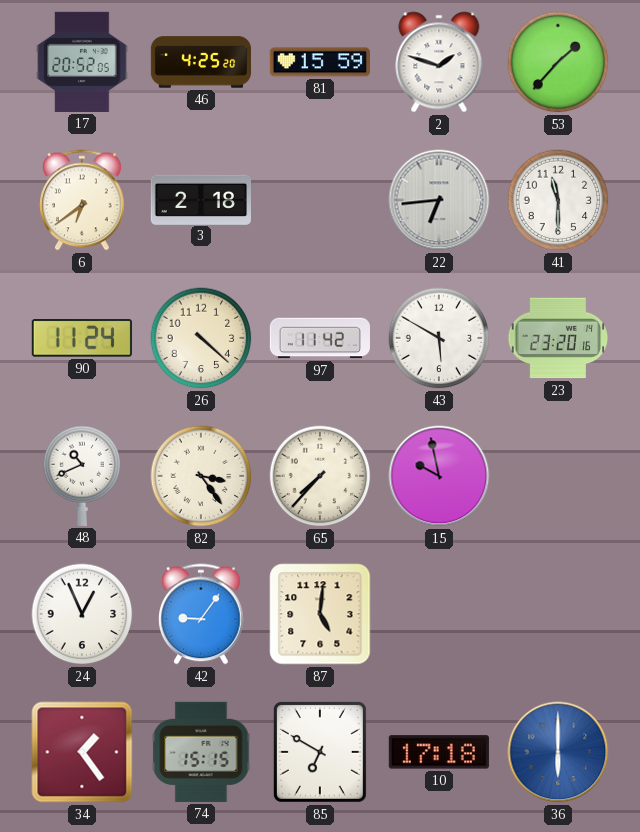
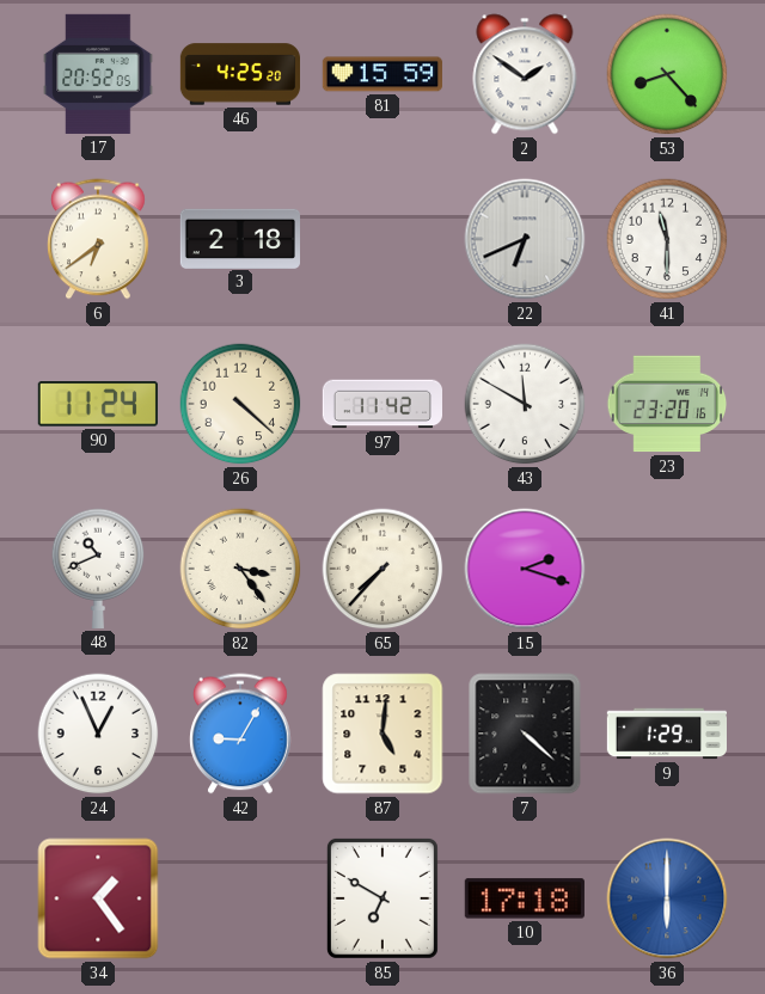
2: 1:48 -> 1:51
53: 1:37 -> 8:23
22: 6:44 -> 6:41
43: 5:50 -> 11:50
15: 9:58 -> 2:18
42: 9:06 -> 9:05
7: none -> 4:22
9: none -> 1:29
74: 15:15 -> none
